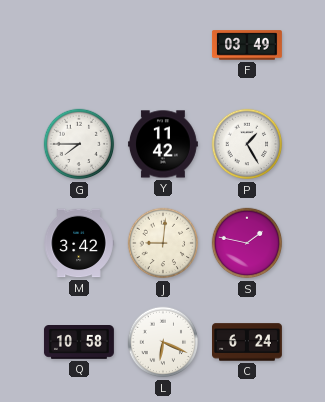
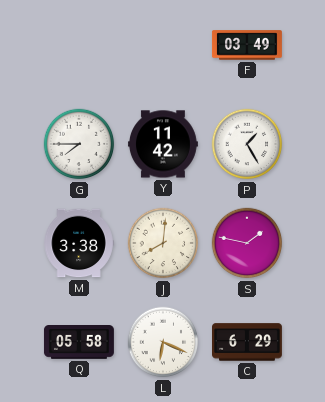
M: 3:42 -> 3:38
J: 9:01 -> 8:01
Q: 10:58 -> 05:58
C: 6:24 -> 6:29
